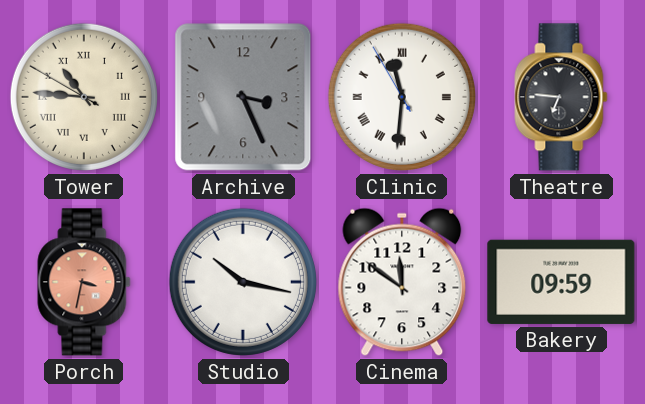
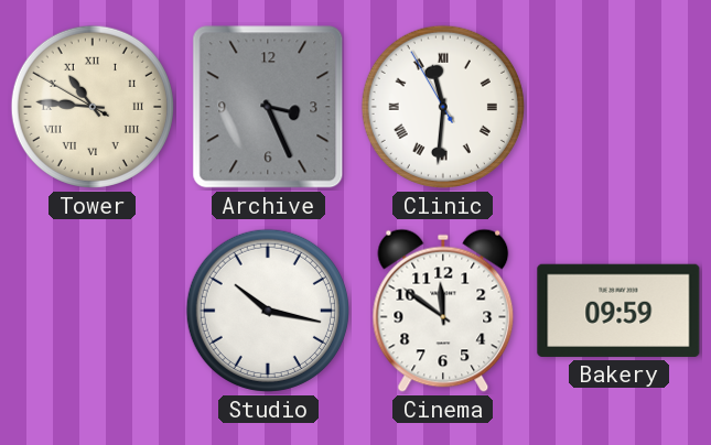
Theatre: 6:46 -> none
Porch: 3:32 -> none
